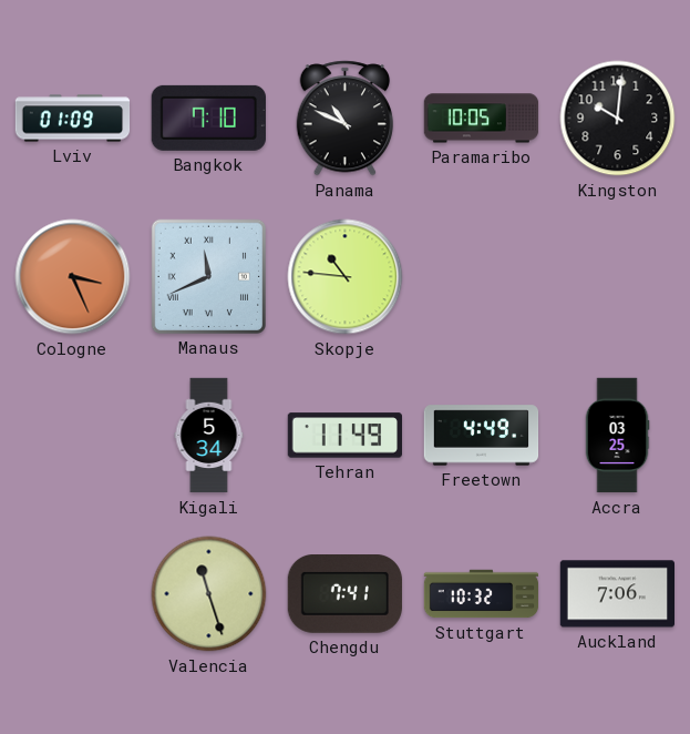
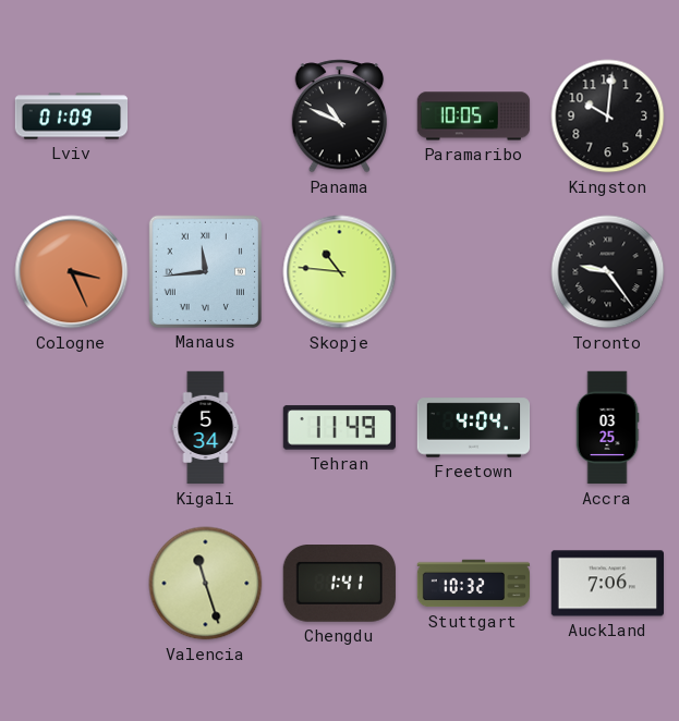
Bangkok: 7:10 -> none
Manaus: 11:41 -> 11:44
Toronto: none -> 9:24
Freetown: 4:49 -> 4:04
Chengdu: 7:41 -> 1:41
